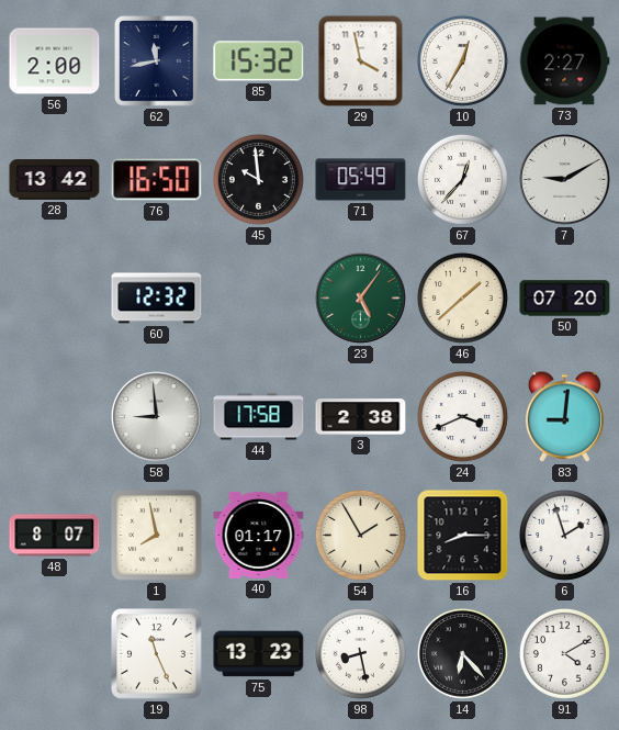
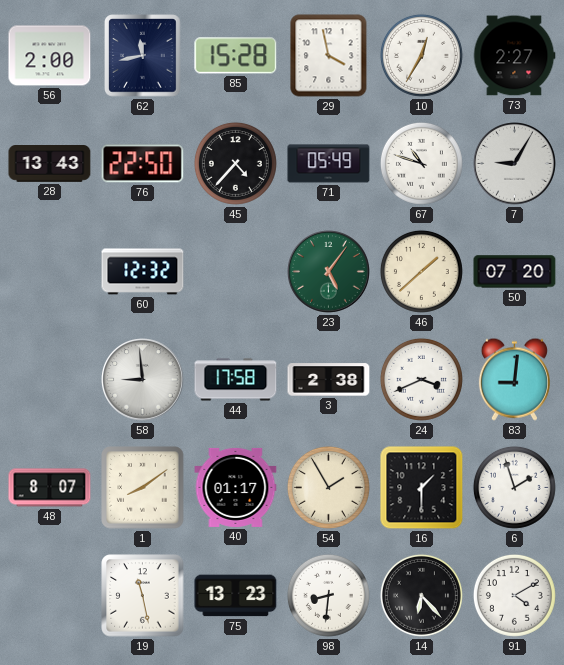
85: 15:32 -> 15:28
28: 13:42 -> 13:43
76: 16:50 -> 22:50
45: 9:59 -> 4:37
67: 12:37 -> 10:48
7: 9:10 -> 9:05
1: 7:58 -> 8:09
16: 8:15 -> 1:30
19: 11:26 -> 11:28
98: 8:28 -> 8:31
